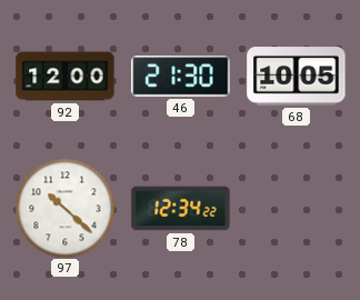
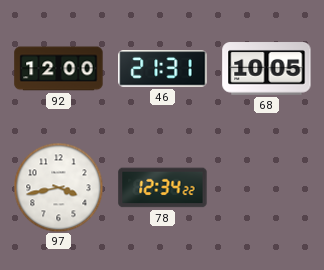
46: 21:30 -> 21:31
97: 10:22 -> 3:43
